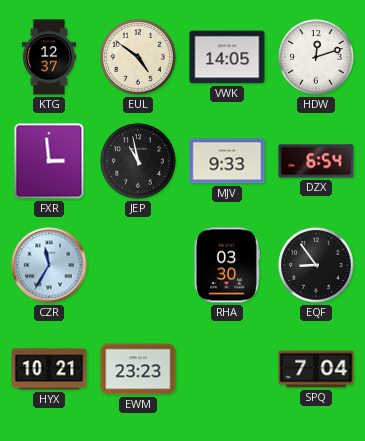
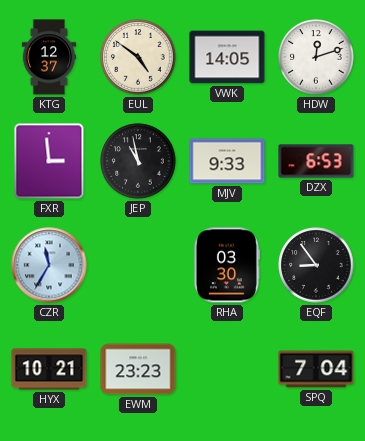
DZX: 6:54 -> 6:53
